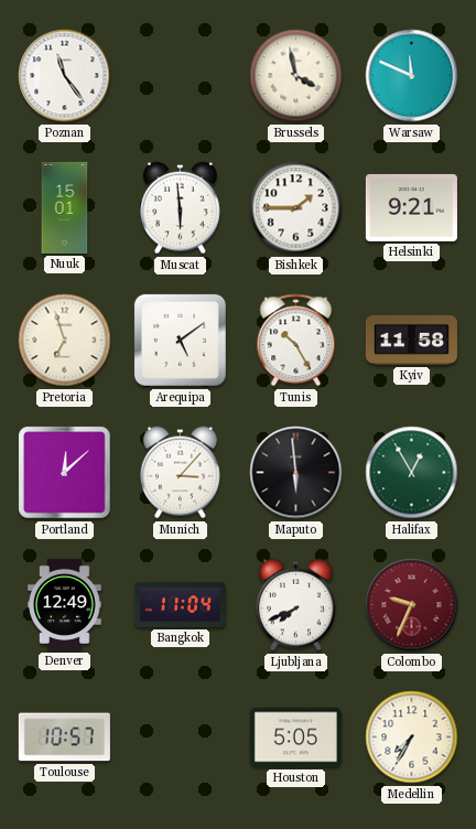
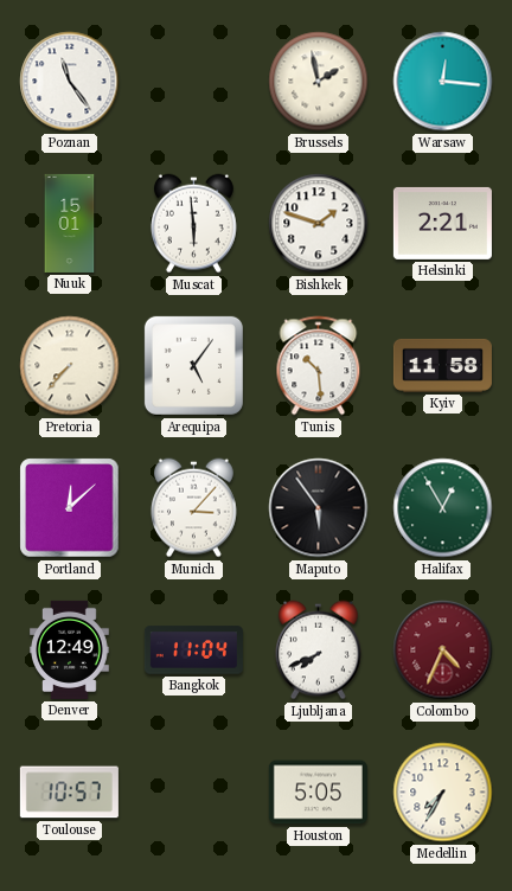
Brussels: 3:58 -> 1:58
Warsaw: 11:49 -> 12:16
Bishkek: 1:45 -> 1:48
Helsinki: 9:21 -> 2:21
Pretoria: 6:57 -> 7:37
Arequipa: 5:09 -> 5:06
Tunis: 10:25 -> 10:29
Maputo: 5:59 -> 5:54
Colombo: 9:34 -> 4:34
